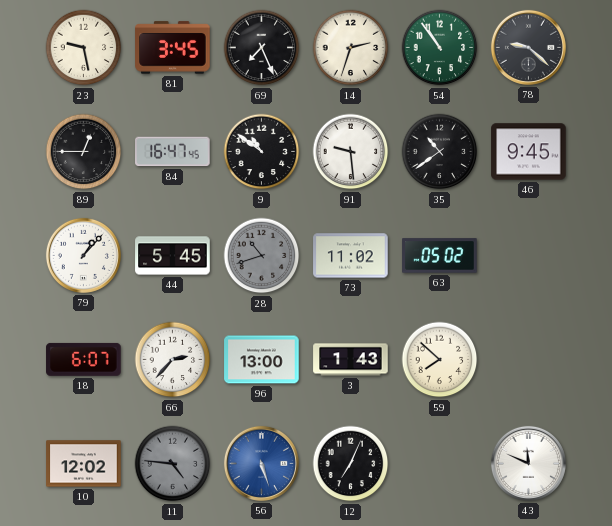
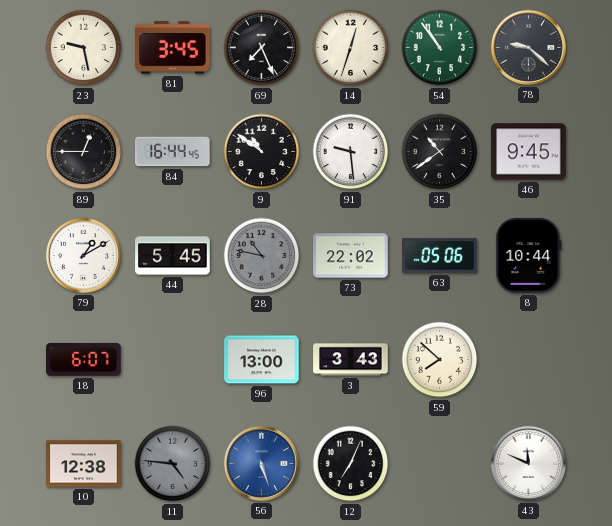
14: 2:33 -> 12:33
84: 16:47 -> 16:44
79: 1:07 -> 1:10
28: 10:42 -> 10:47
73: 11:02 -> 22:02
63: 05:02 -> 05:06
8: none -> 10:44
66: 2:37 -> none
3: 1:43 -> 3:43
10: 12:02 -> 12:38
